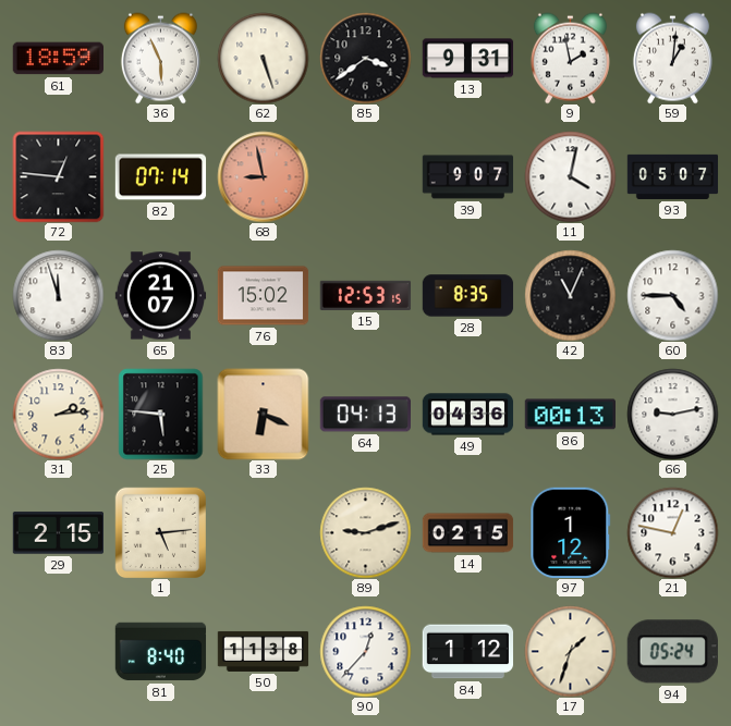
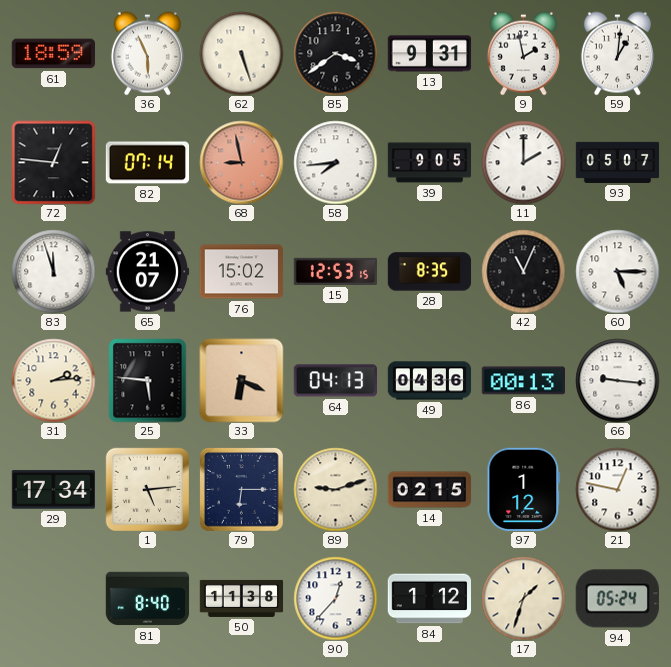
58: none -> 7:44
39: 9:07 -> 9:05
11: 4:02 -> 2:00
60: 4:45 -> 5:15
66: 9:13 -> 9:16
29: 2:15 -> 17:34
79: none -> 6:15
